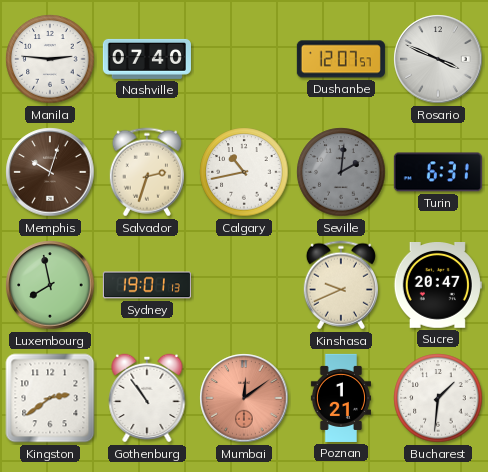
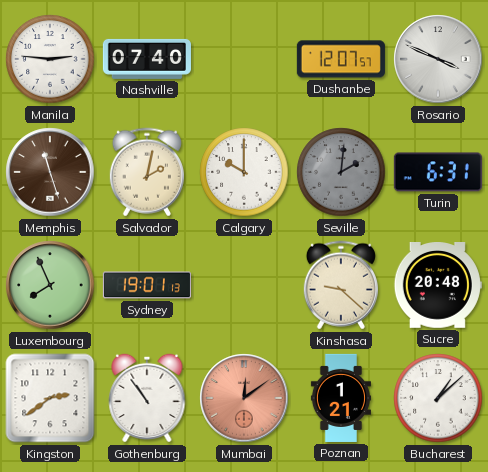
Memphis: 10:03 -> 11:27
Salvador: 2:33 -> 2:02
Calgary: 10:43 -> 10:00
Luxembourg: 7:58 -> 7:56
Kinshasa: 9:41 -> 9:22
Sucre: 20:47 -> 20:48
Bucharest: 1:31 -> 1:08
